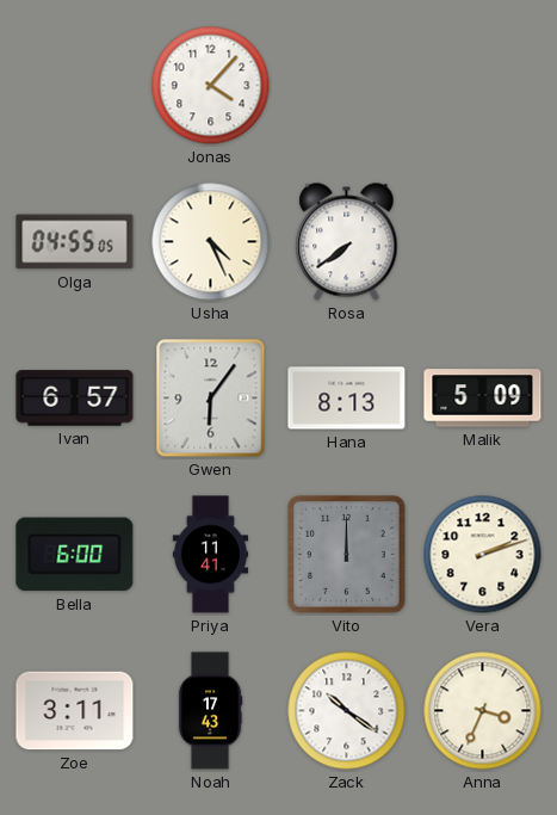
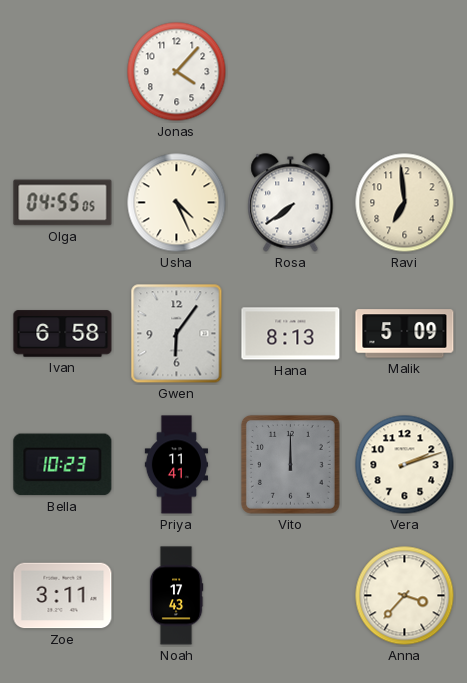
Ravi: none -> 6:59
Ivan: 6:57 -> 6:58
Bella: 6:00 -> 10:23
Zack: 10:21 -> none
Anna: 3:34 -> 3:37
